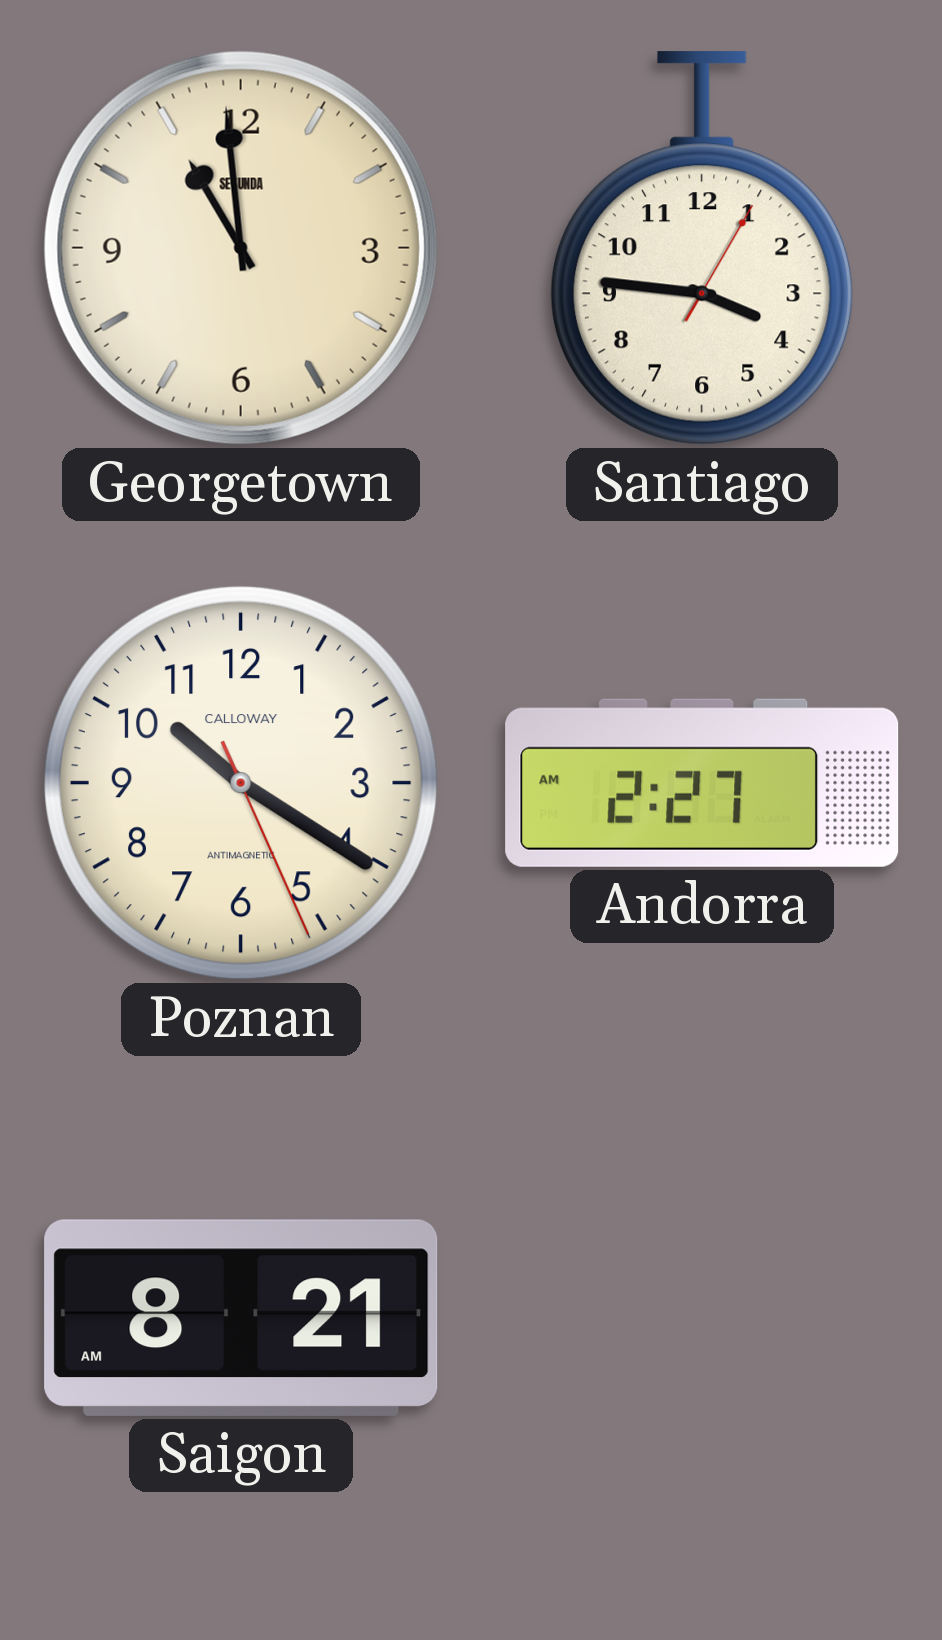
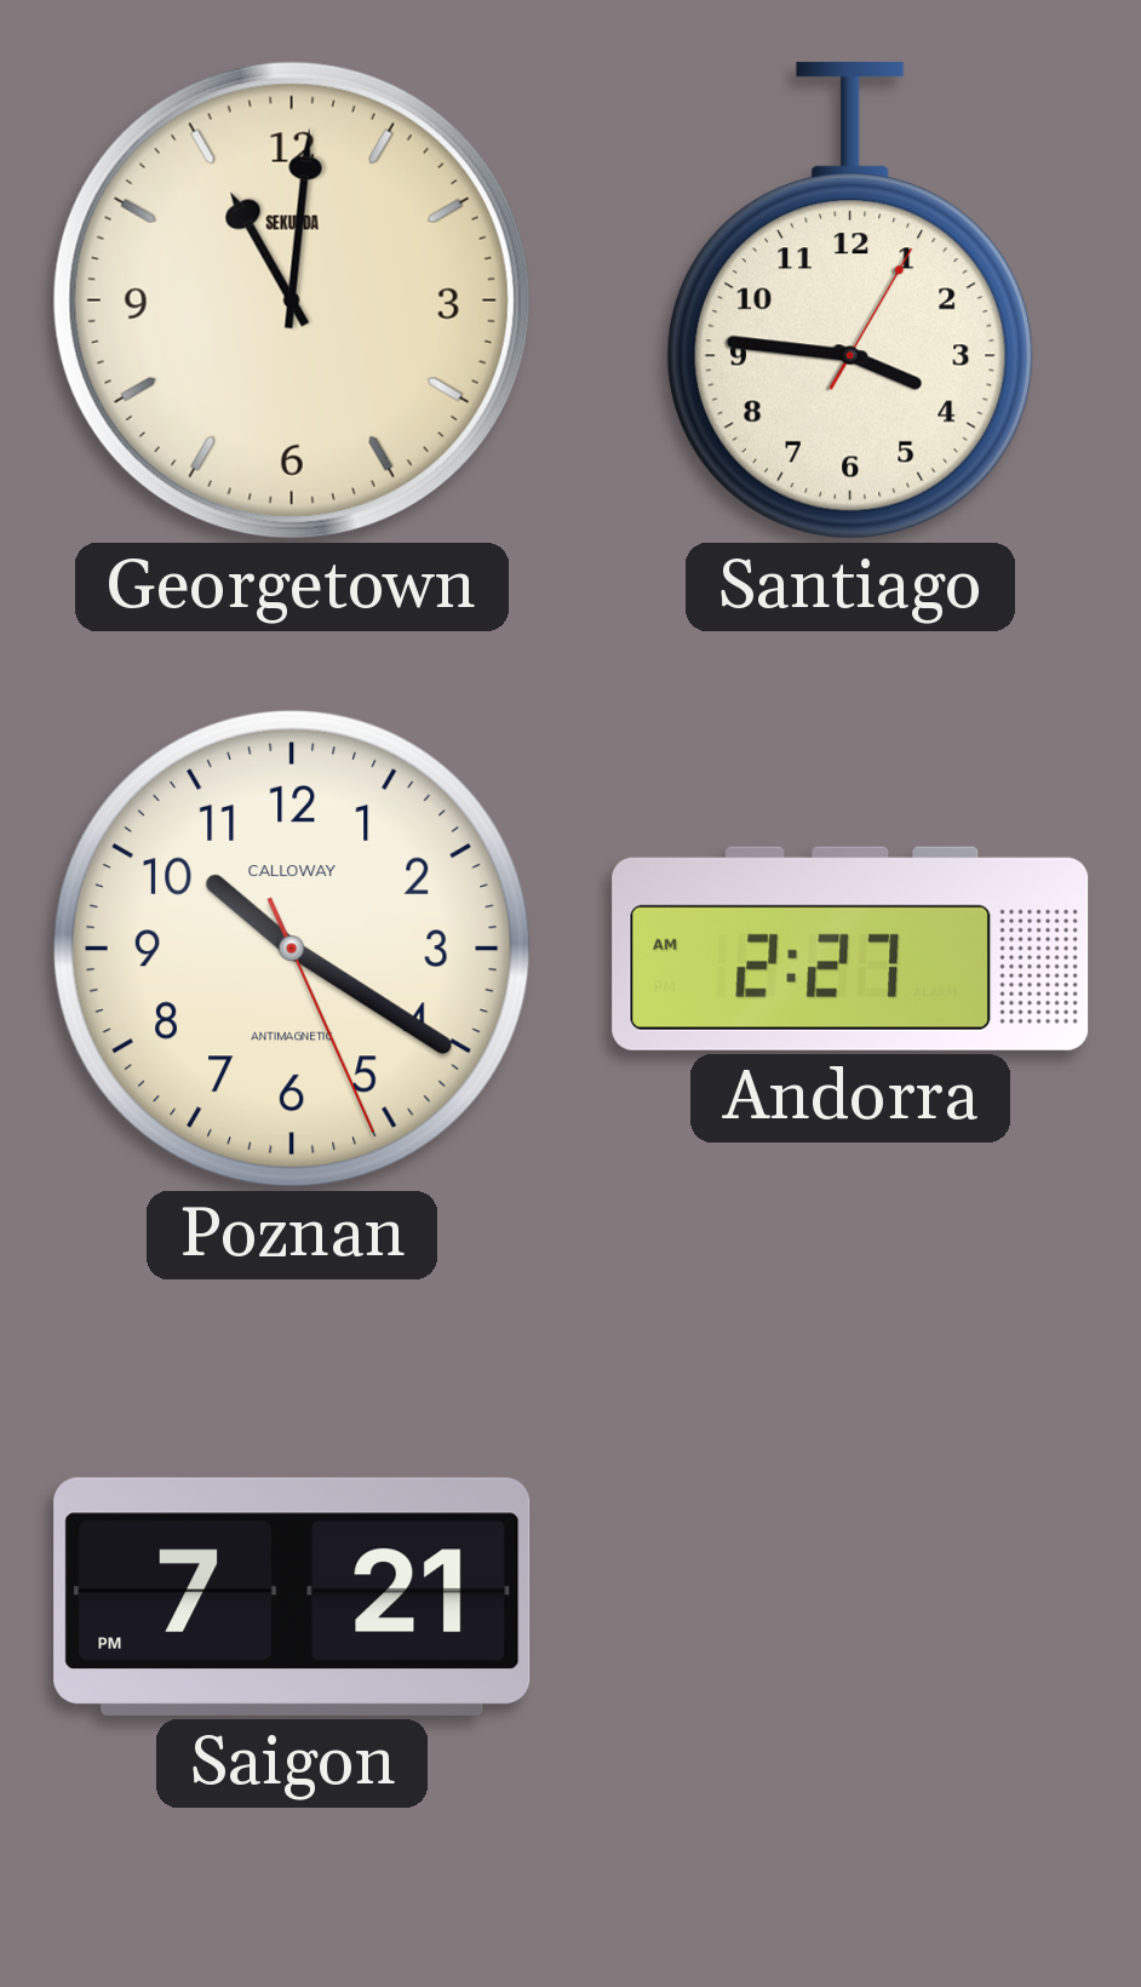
Georgetown: 10:59 -> 11:01
Saigon: 8:21 -> 7:21
